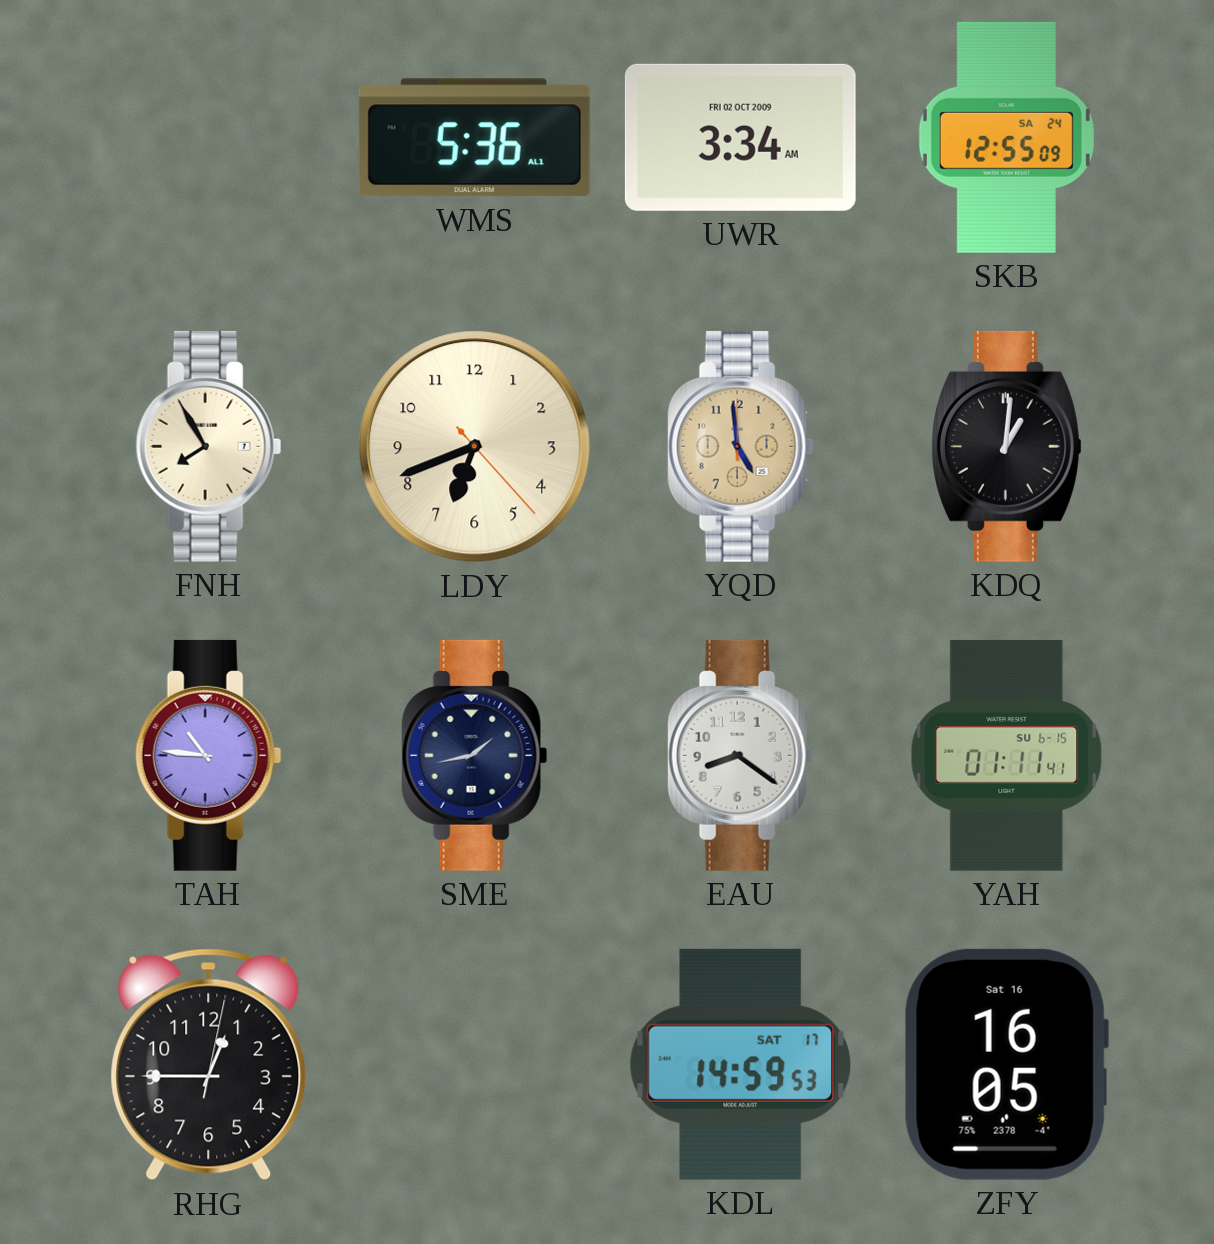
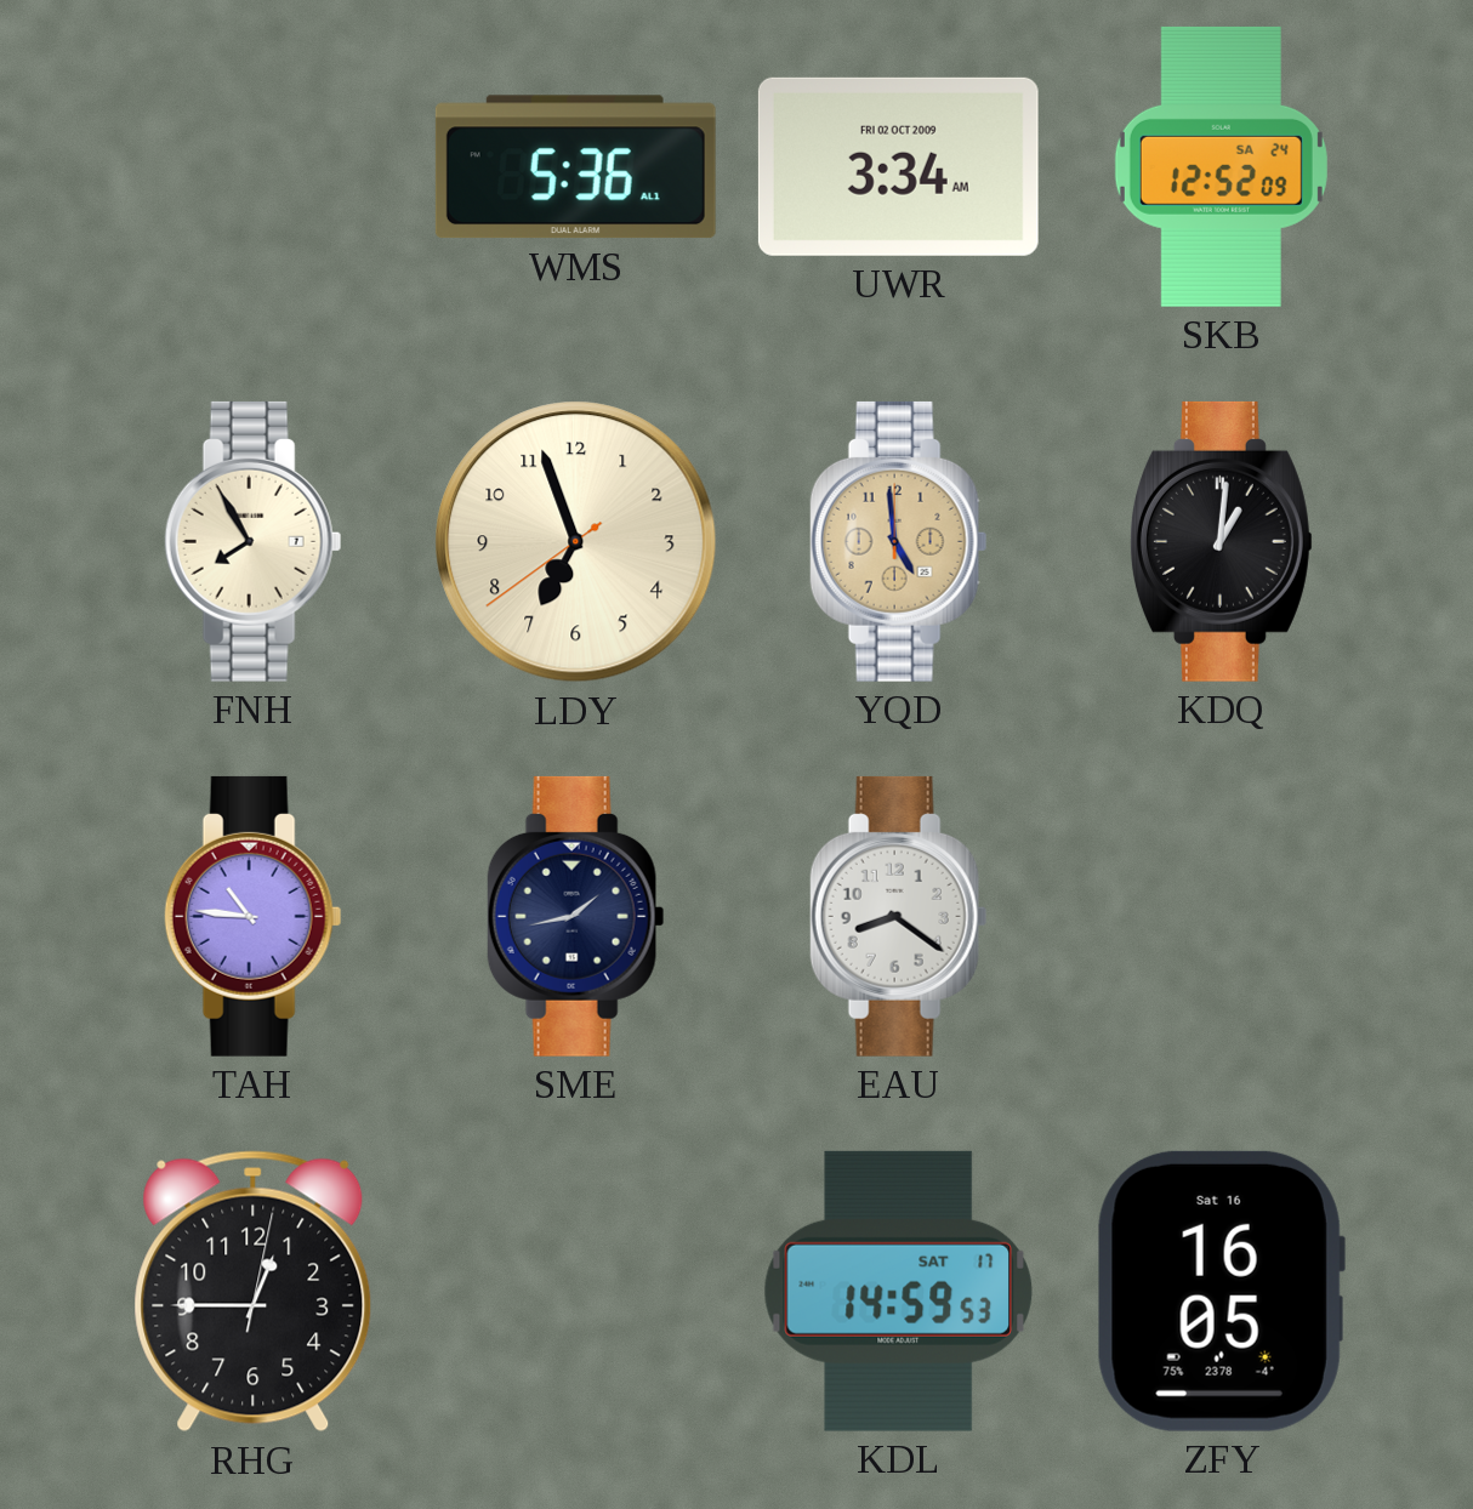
SKB: 12:55 -> 12:52
LDY: 6:41 -> 6:56
YAH: 01:11 -> none
